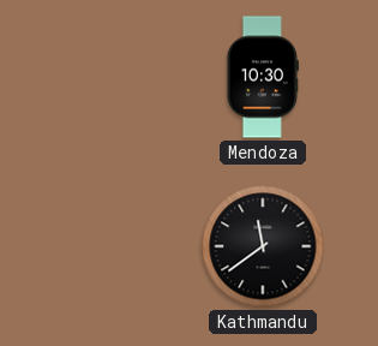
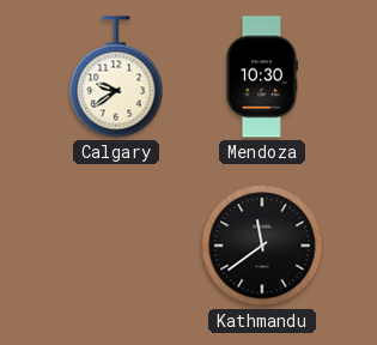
Calgary: none -> 9:39
